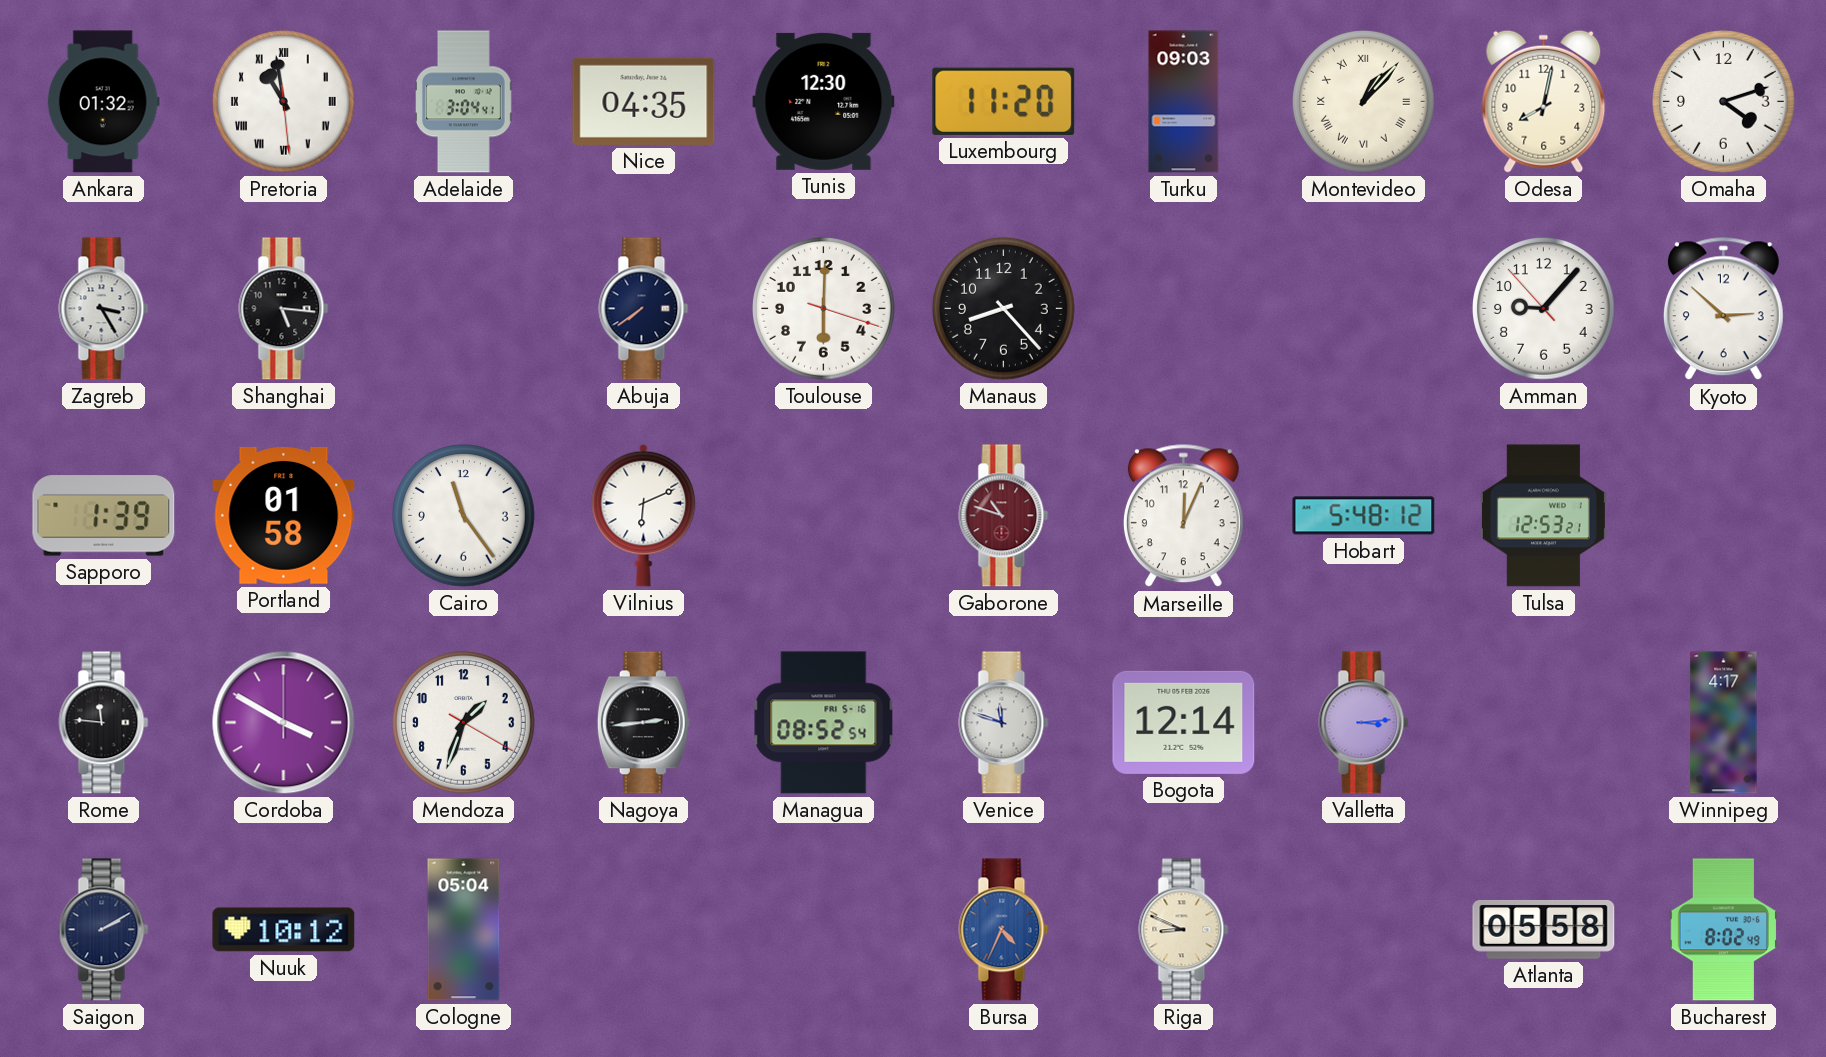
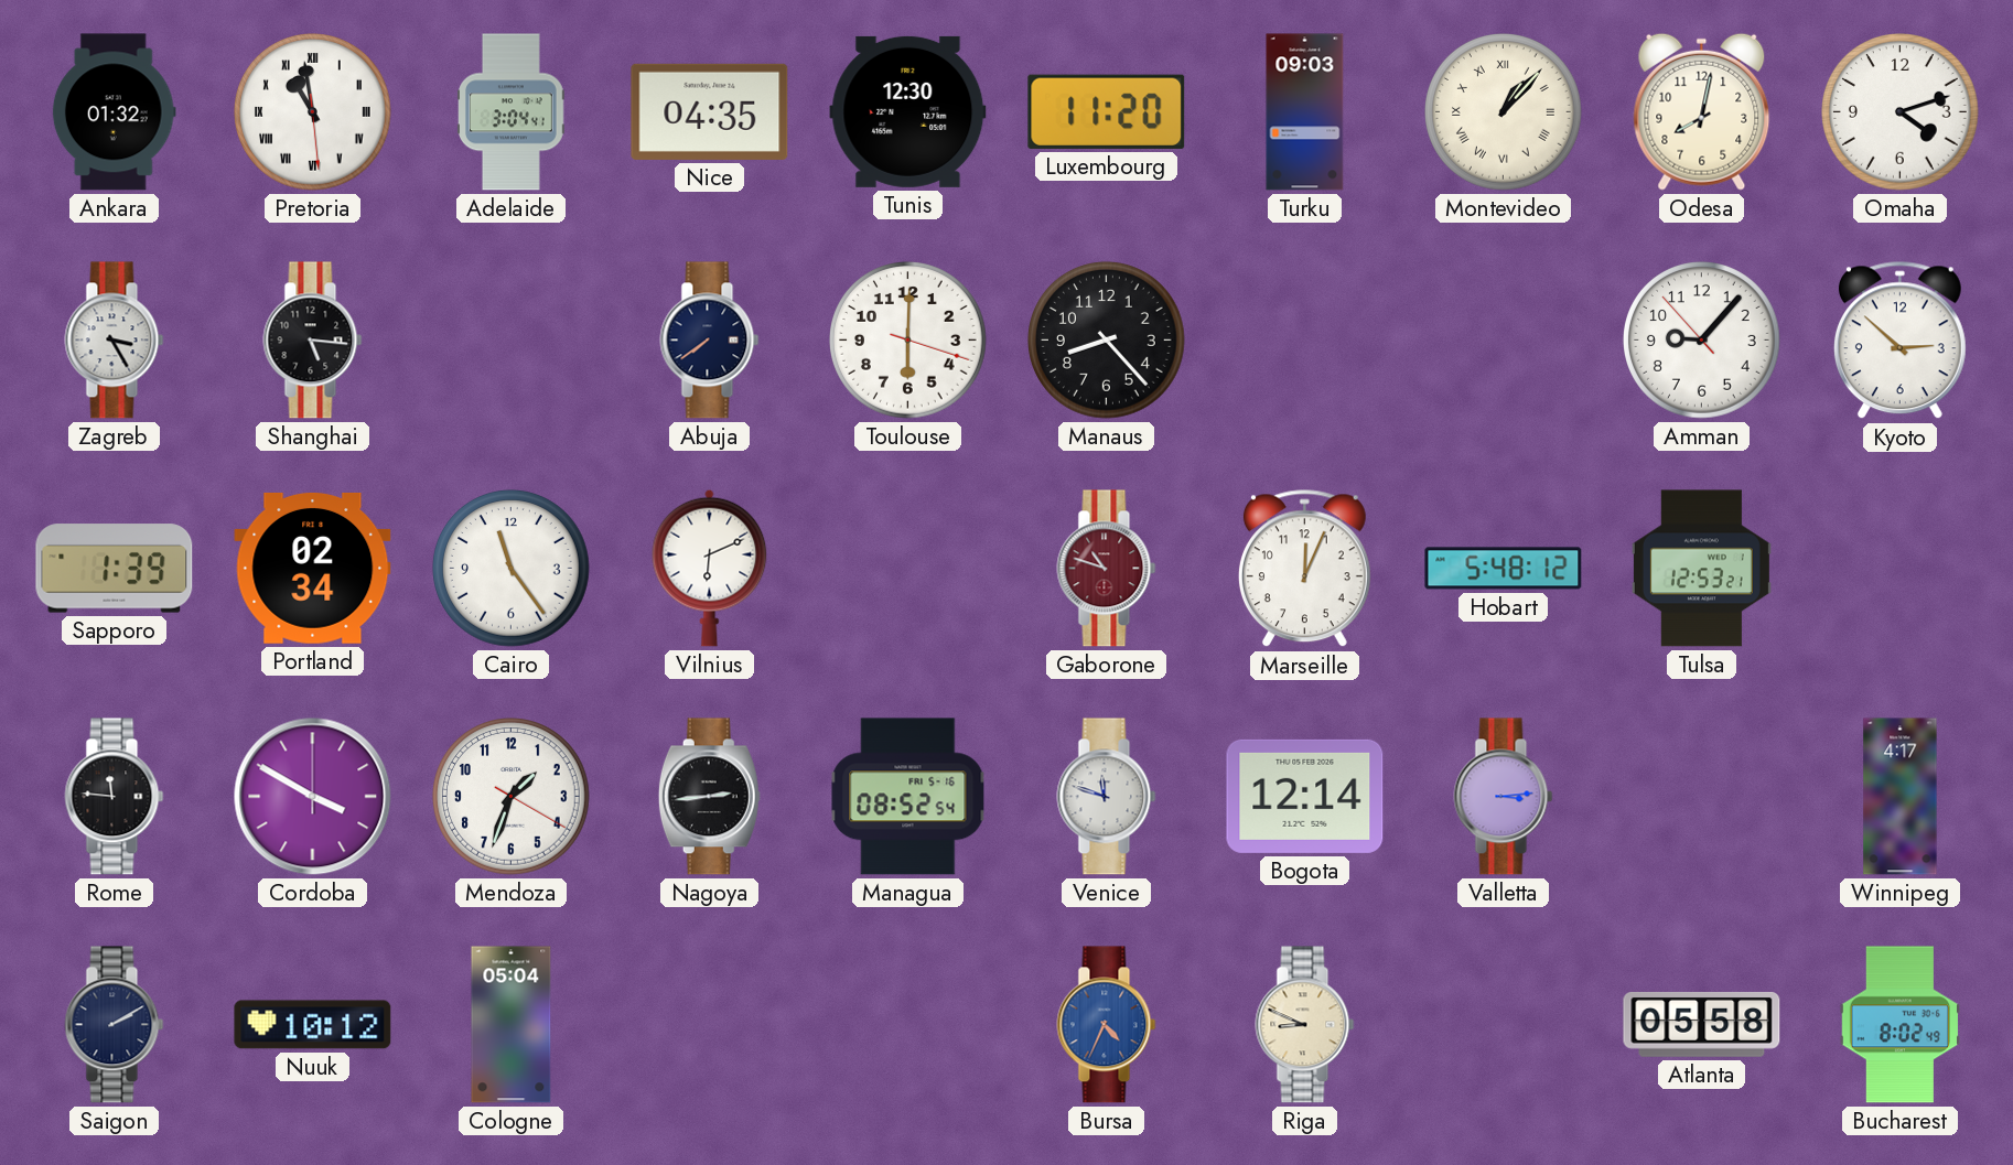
Portland: 01:58 -> 02:34
